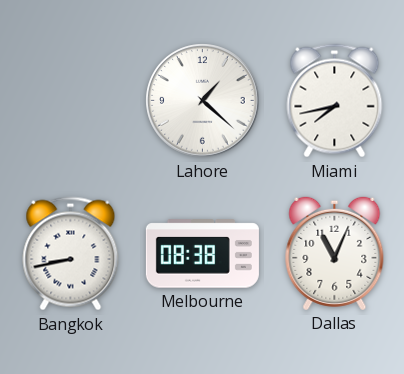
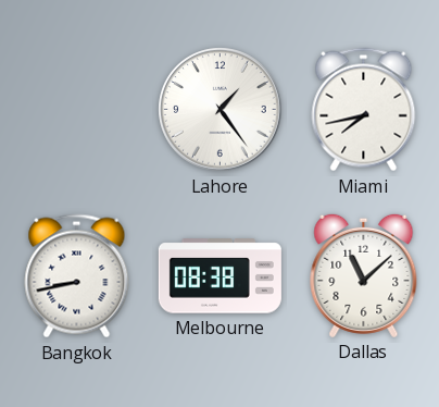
Lahore: 1:22 -> 1:24
Dallas: 11:04 -> 11:08
